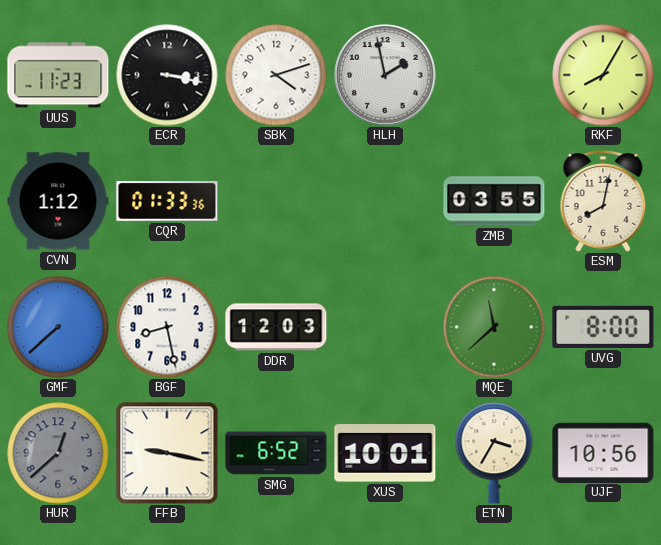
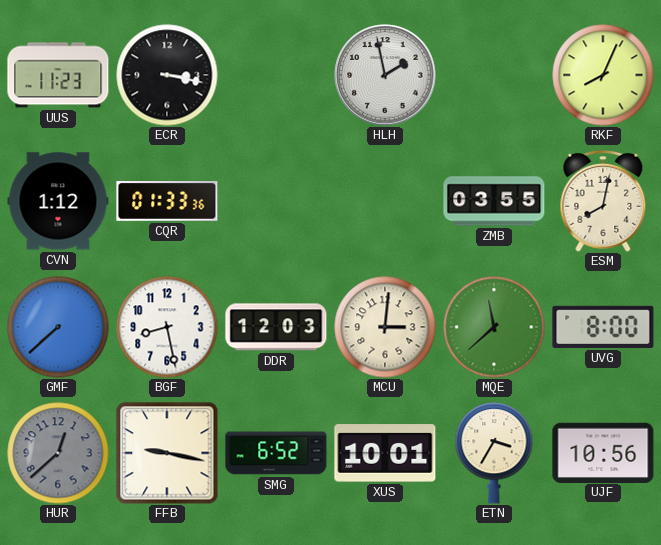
SBK: 4:12 -> none
RKF: 8:05 -> 8:04
MCU: none -> 3:01
